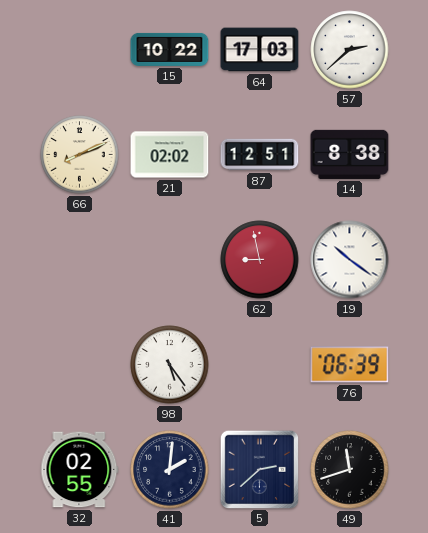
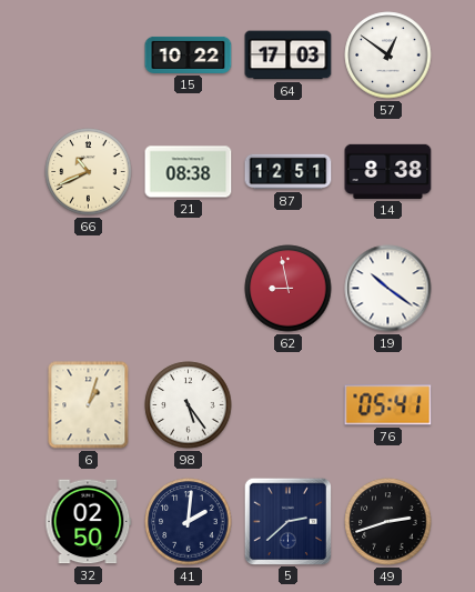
57: 2:38 -> 12:51
66: 8:11 -> 10:41
21: 02:02 -> 08:38
6: none -> 1:03
76: 06:39 -> 05:41
32: 02:55 -> 02:50
49: 11:42 -> 2:42
